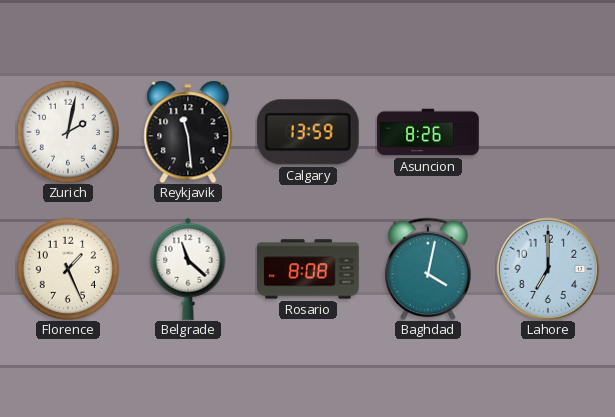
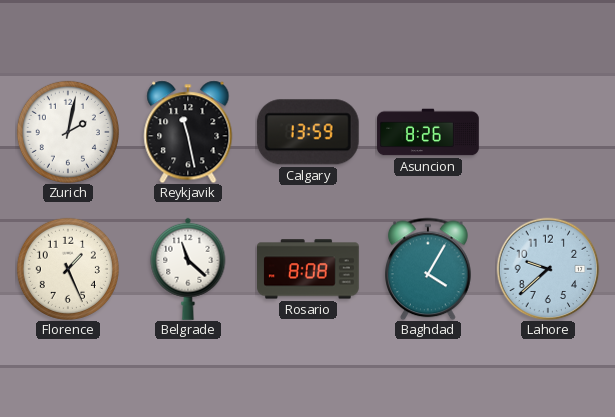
Reykjavik: 11:29 -> 11:28
Baghdad: 4:02 -> 4:05
Lahore: 7:00 -> 9:38
